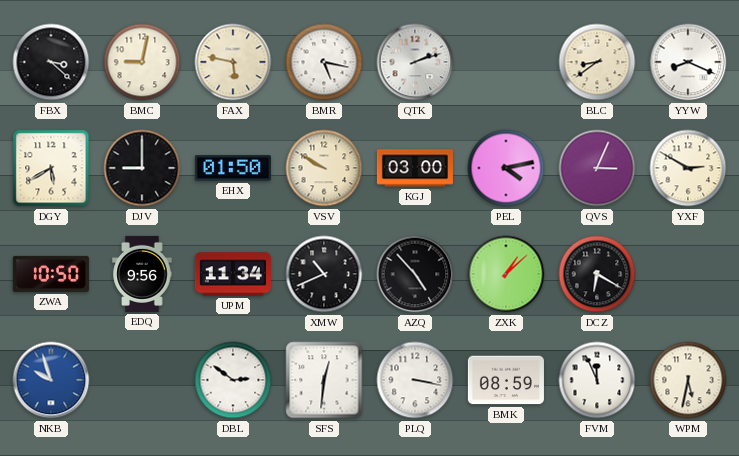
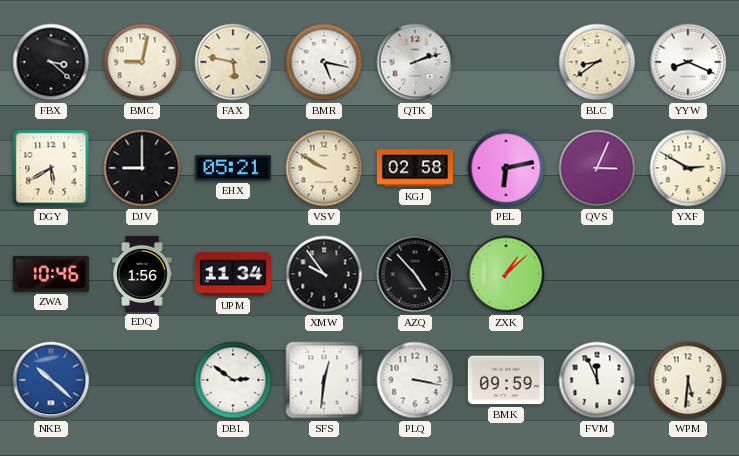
EHX: 01:50 -> 05:21
KGJ: 03:00 -> 02:58
PEL: 4:13 -> 6:13
ZWA: 10:50 -> 10:46
EDQ: 9:56 -> 1:56
XMW: 10:41 -> 9:54
DCZ: 6:20 -> none
NKB: 9:57 -> 10:22
BMK: 08:59 -> 09:59
WPM: 5:32 -> 5:31
